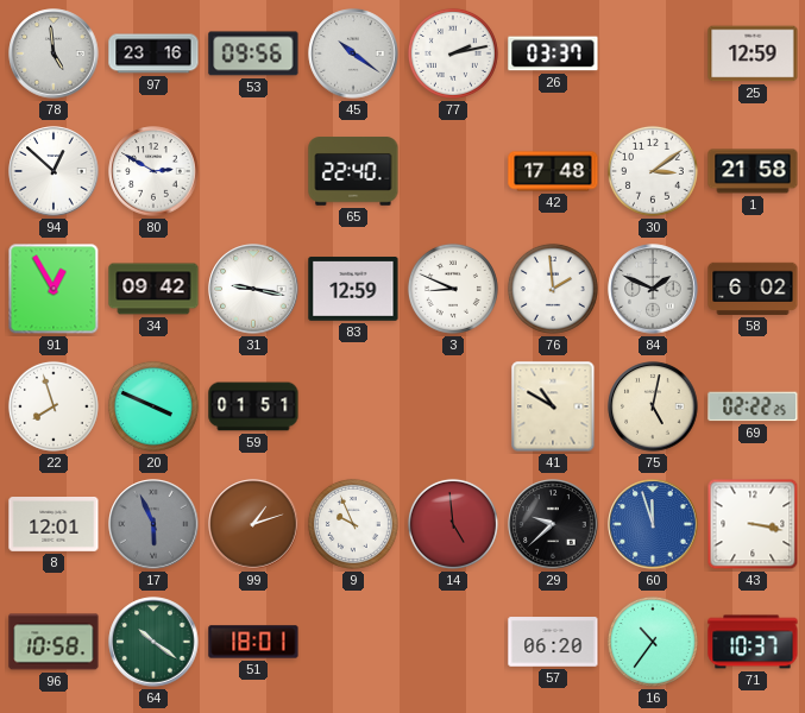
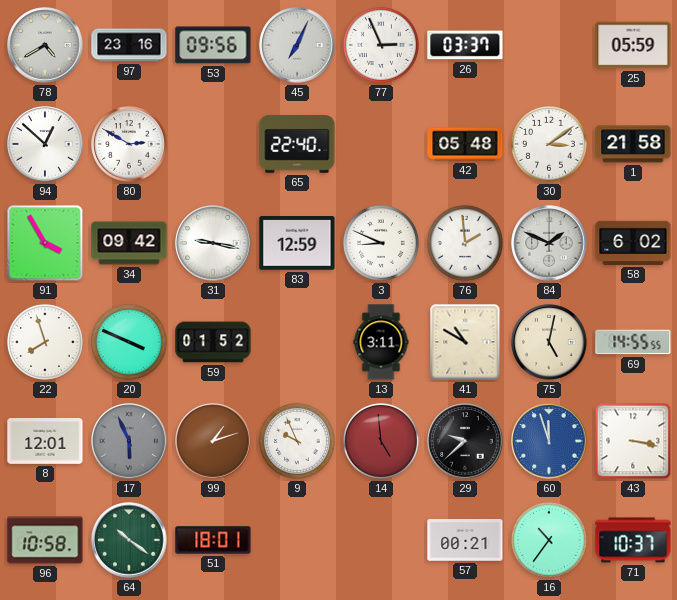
78: 4:59 -> 4:40
45: 10:21 -> 7:04
77: 2:13 -> 2:56
25: 12:59 -> 05:59
42: 17:48 -> 05:48
91: 12:55 -> 3:55
59: 01:51 -> 01:52
13: none -> 3:11
69: 02:22 -> 14:55
57: 06:20 -> 00:21
